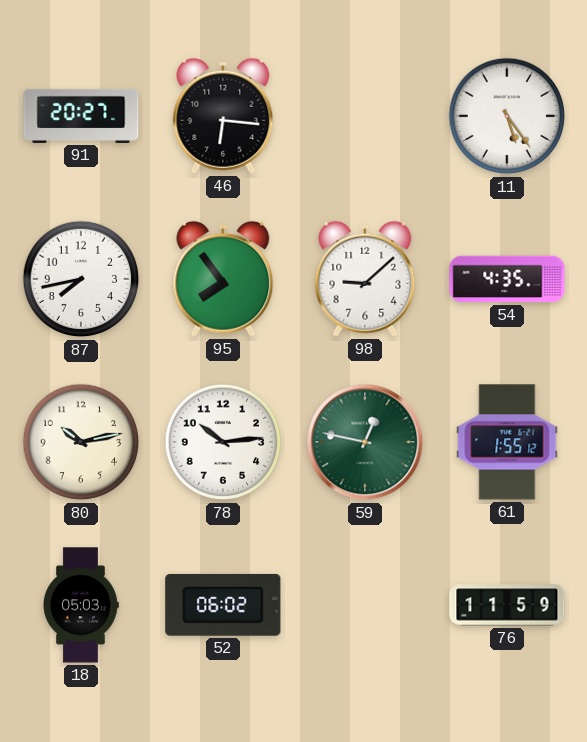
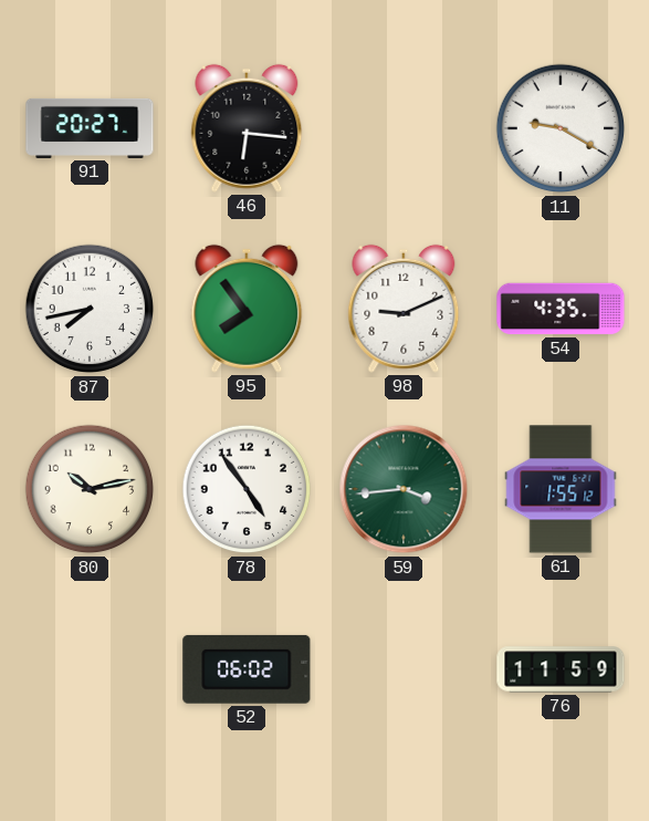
11: 5:24 -> 9:20
98: 9:08 -> 9:11
78: 10:14 -> 4:54
59: 12:47 -> 3:44
18: 05:03 -> none
